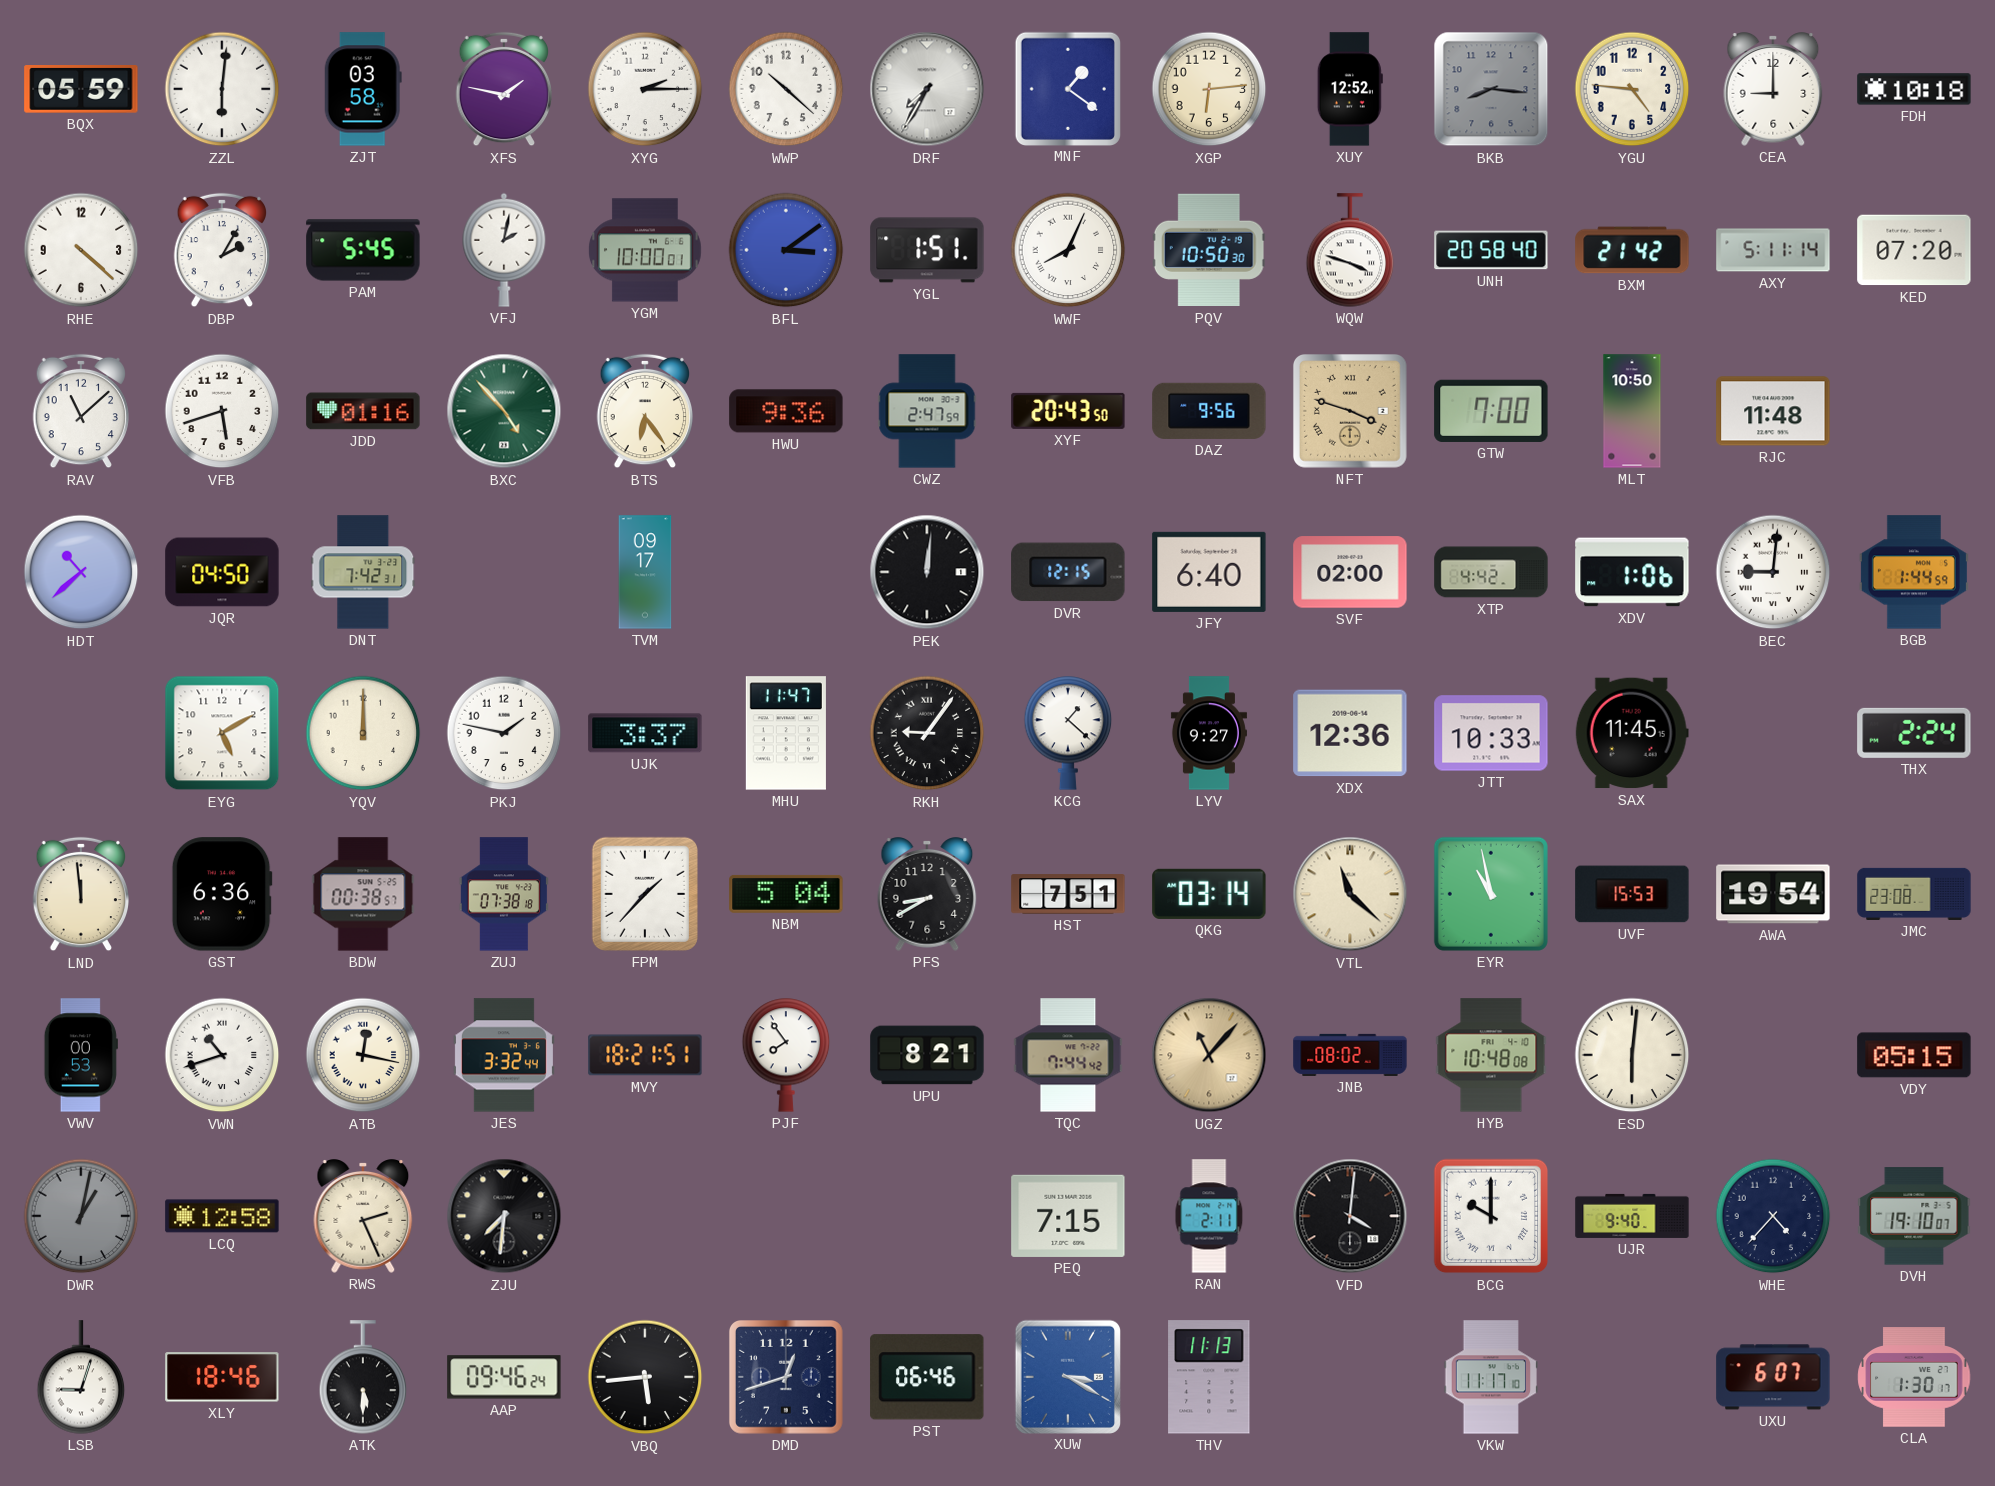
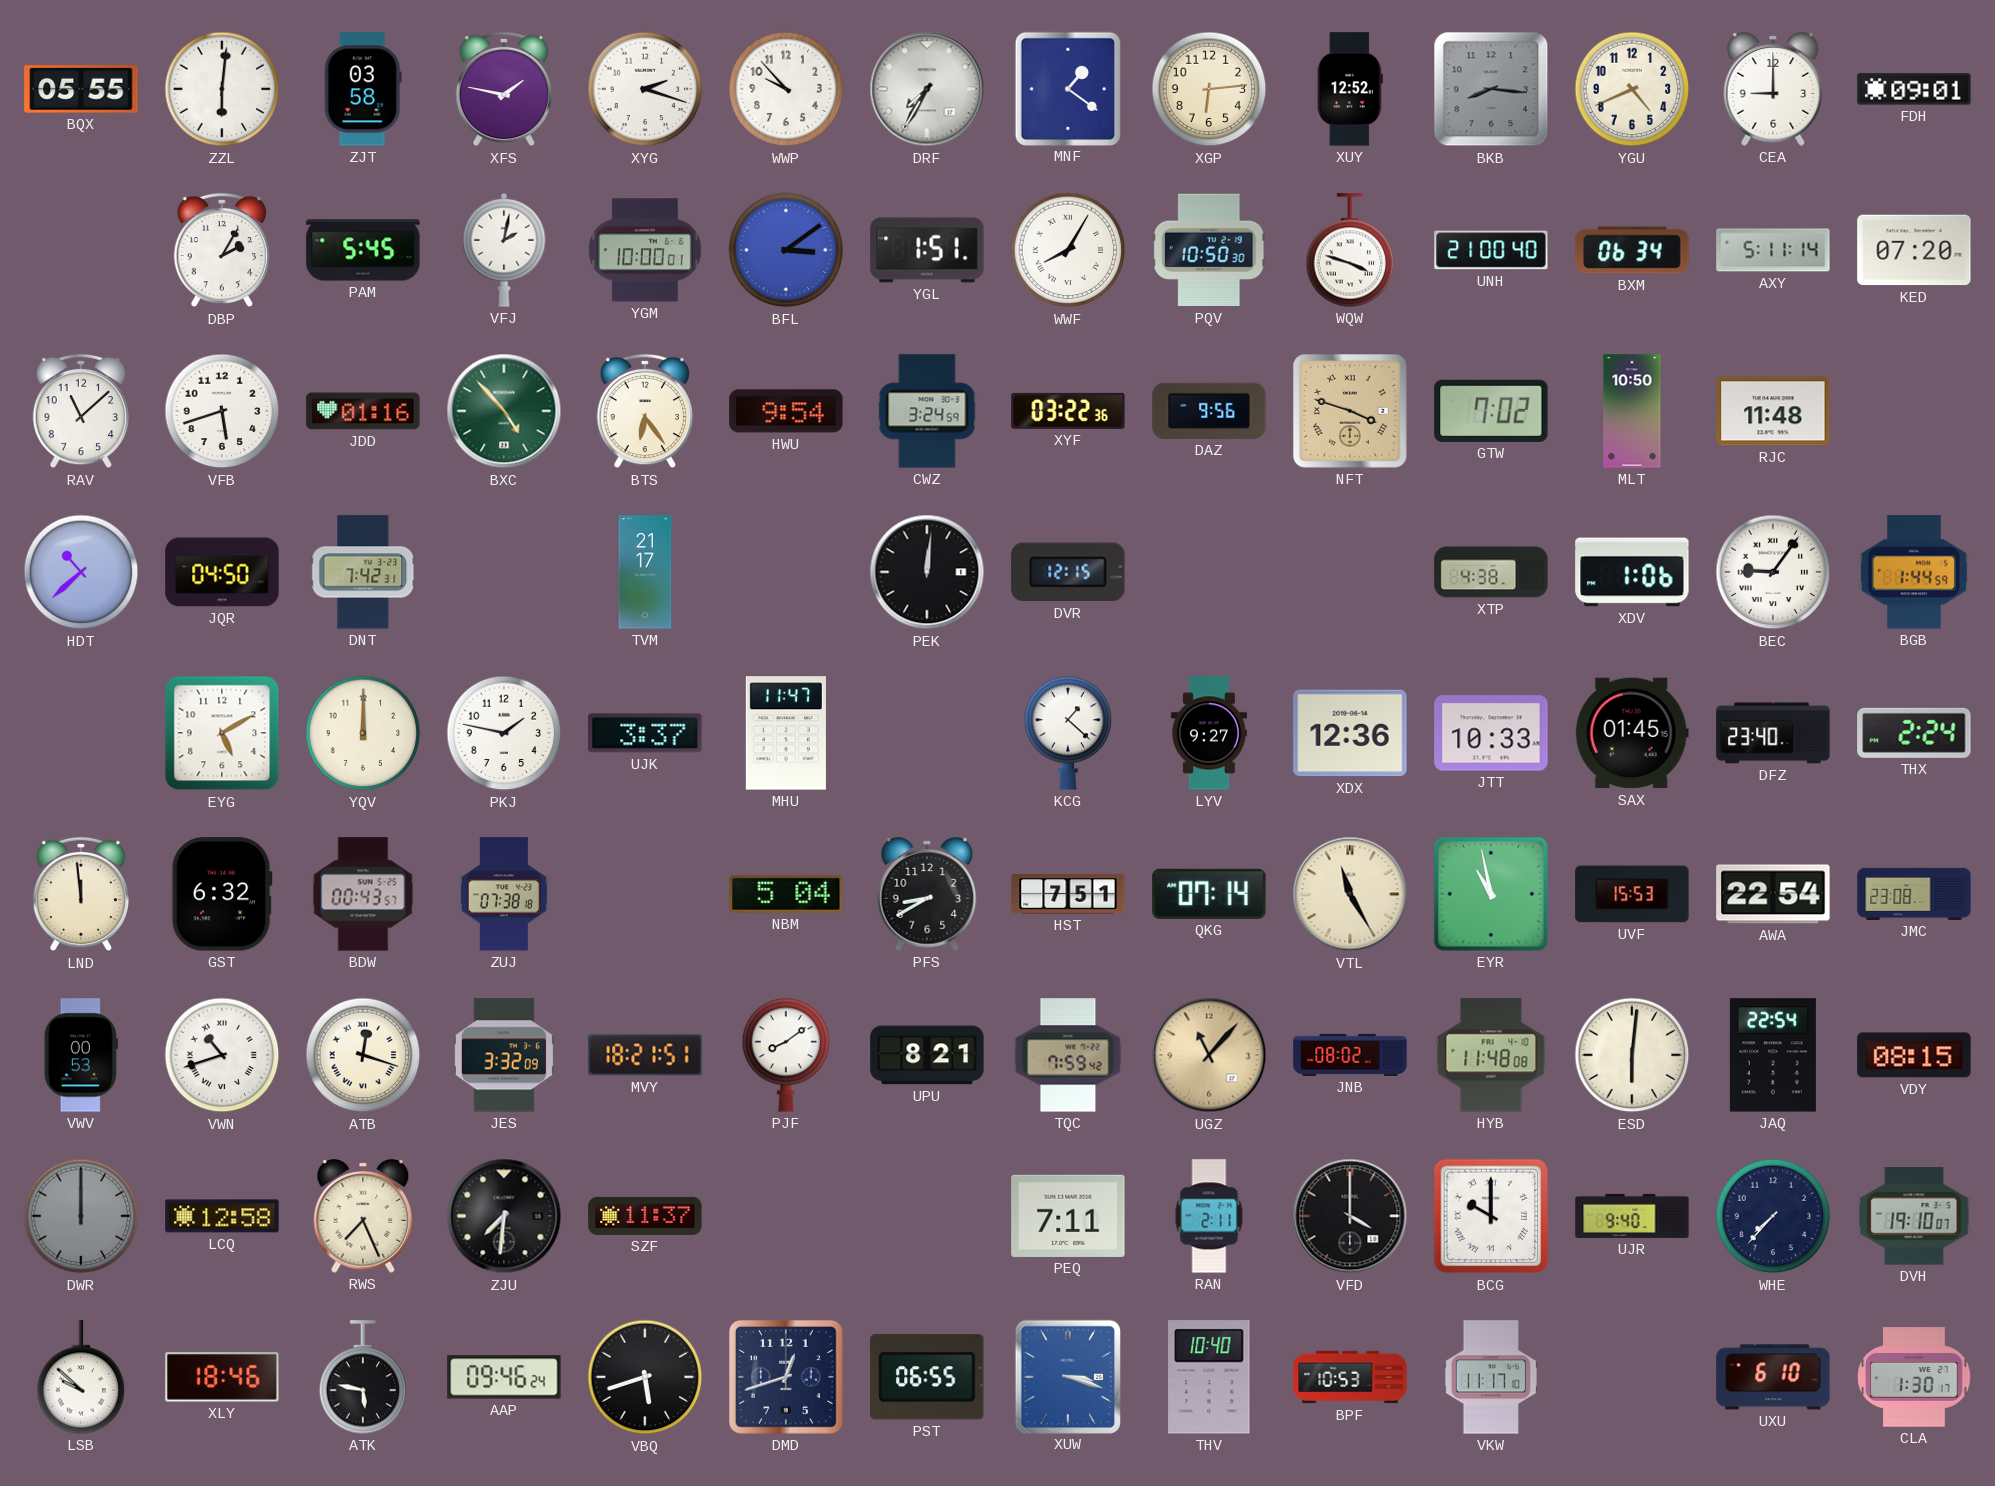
BQX: 05:59 -> 05:55
XYG: 2:15 -> 2:18
WWP: 10:22 -> 9:53
YGU: 4:46 -> 4:41
FDH: 10:18 -> 09:01
RHE: 4:22 -> none
WWF: 8:04 -> 8:05
UNH: 20:58 -> 21:00
BXM: 21:42 -> 06:34
HWU: 9:36 -> 9:54
CWZ: 2:47 -> 3:24
XYF: 20:43 -> 03:22
GTW: 7:00 -> 7:02
TVM: 09:17 -> 21:17
JFY: 6:40 -> none
SVF: 02:00 -> none
XTP: 4:42 -> 4:38
BEC: 9:01 -> 9:06
RKH: 9:06 -> none
SAX: 11:45 -> 01:45
DFZ: none -> 23:40
GST: 6:36 -> 6:32
BDW: 00:38 -> 00:43
FPM: 1:37 -> none
QKG: 03:14 -> 07:14
VTL: 11:22 -> 11:25
AWA: 19:54 -> 22:54
ATB: 12:17 -> 12:18
JES: 3:32:44 -> 3:32:09
PJF: 7:54 -> 8:09
TQC: 7:44 -> 7:59
HYB: 10:48 -> 11:48
JAQ: none -> 22:54
VDY: 05:15 -> 08:15
DWR: 1:02 -> 12:00
RWS: 2:26 -> 7:26
SZF: none -> 11:37
PEQ: 7:15 -> 7:11
VFD: 4:01 -> 4:00
WHE: 4:37 -> 7:37
LSB: 9:03 -> 9:52
ATK: 5:30 -> 5:47
VBQ: 5:44 -> 5:42
PST: 06:46 -> 06:55
XUW: 3:20 -> 3:18
THV: 11:13 -> 10:40
BPF: none -> 10:53
UXU: 6:07 -> 6:10
